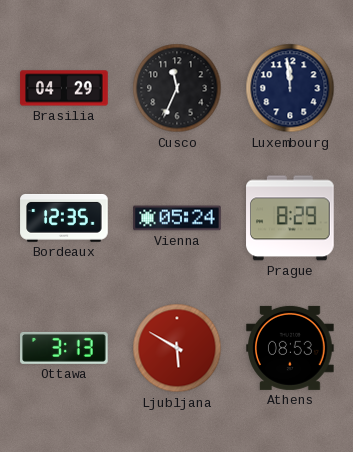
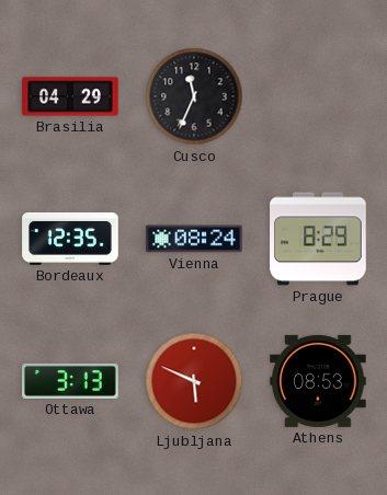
Luxembourg: 11:59 -> none
Vienna: 05:24 -> 08:24
Ljubljana: 5:50 -> 5:49
